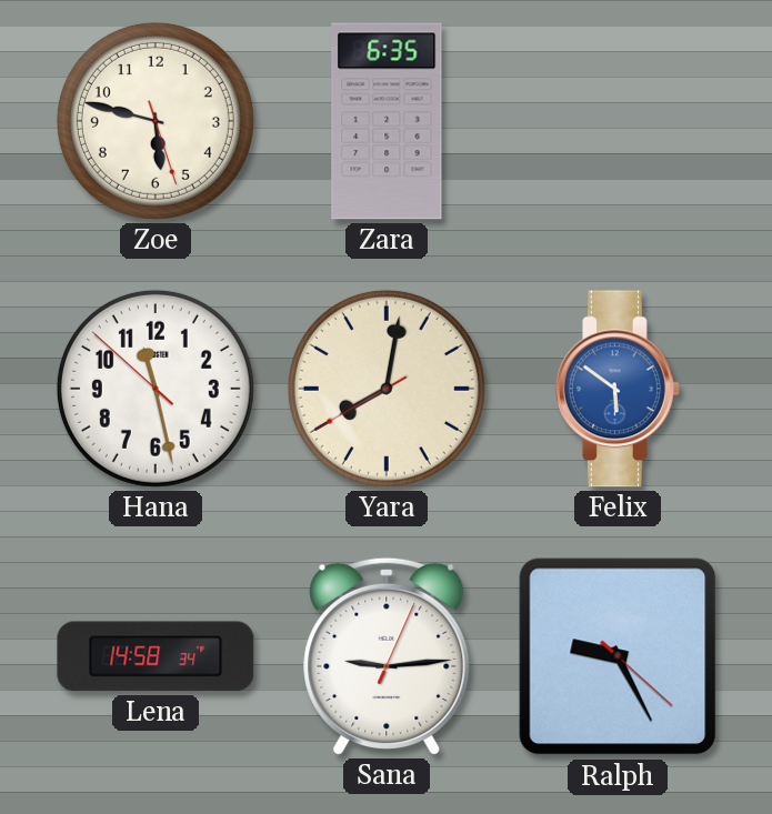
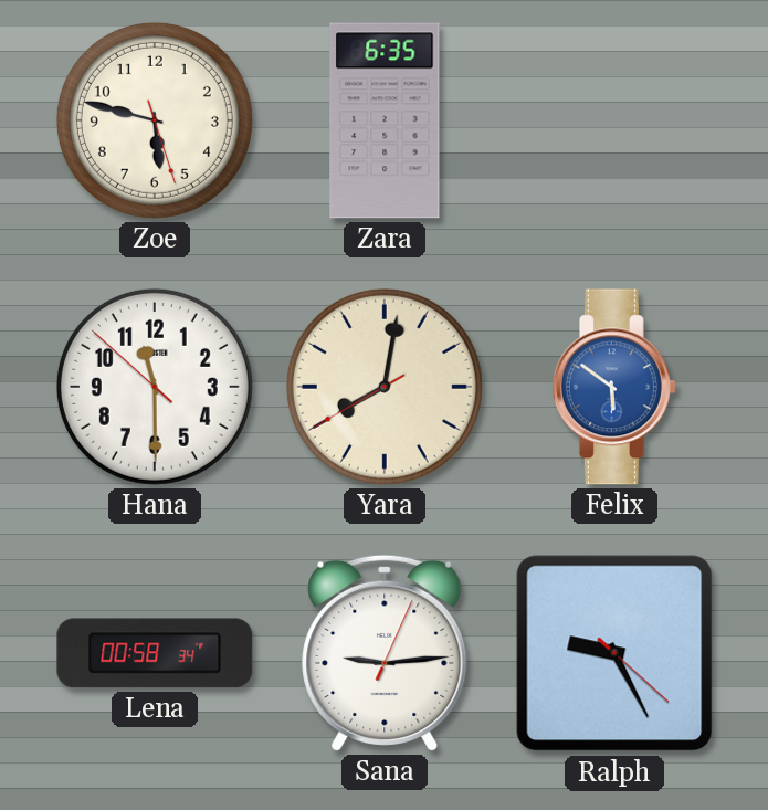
Hana: 11:27 -> 11:29
Lena: 14:58 -> 00:58
